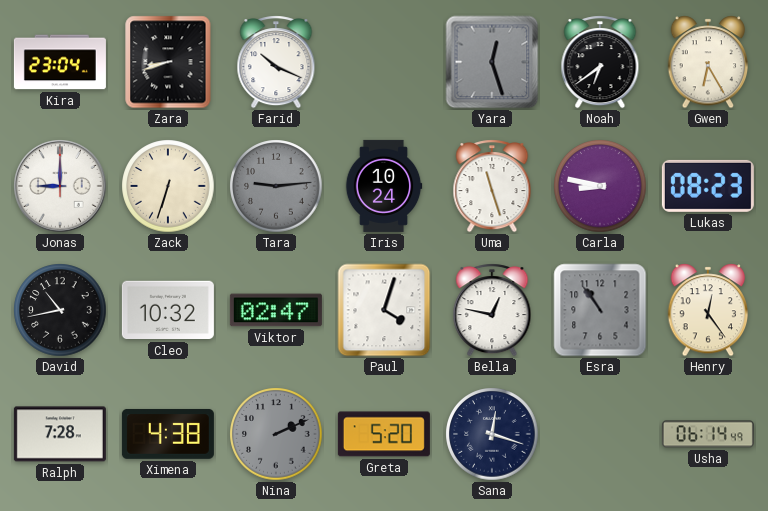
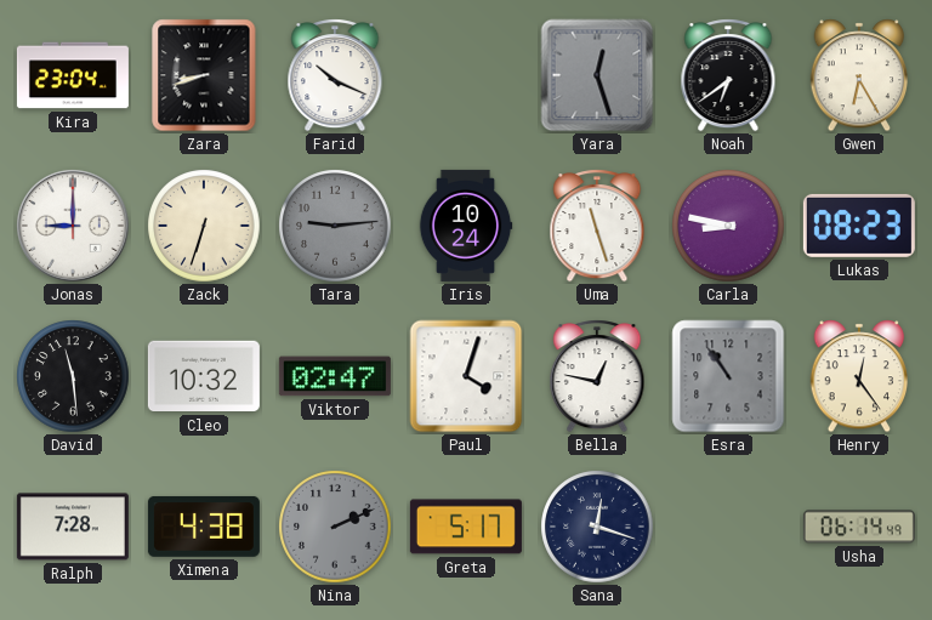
David: 10:43 -> 11:29
Greta: 5:20 -> 5:17
